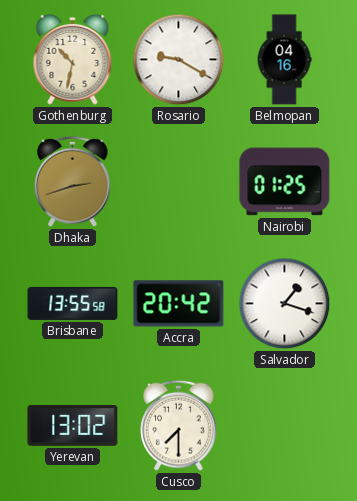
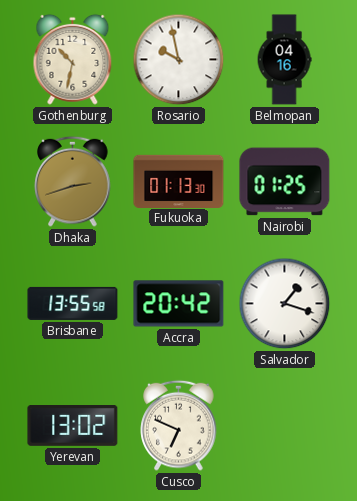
Rosario: 9:20 -> 9:58
Fukuoka: none -> 01:13
Cusco: 7:30 -> 6:49
